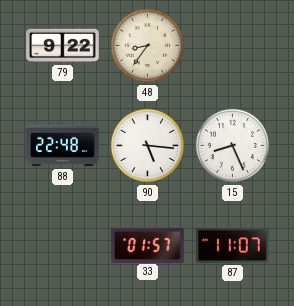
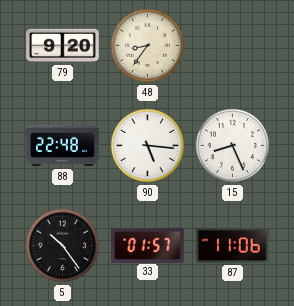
79: 9:22 -> 9:20
5: none -> 10:24
87: 11:07 -> 11:06
